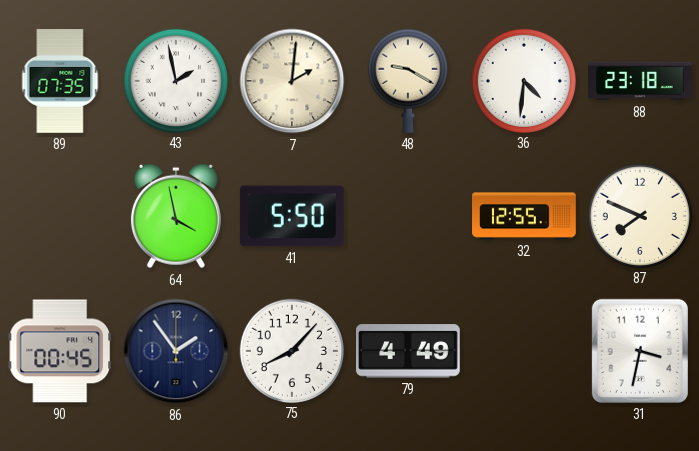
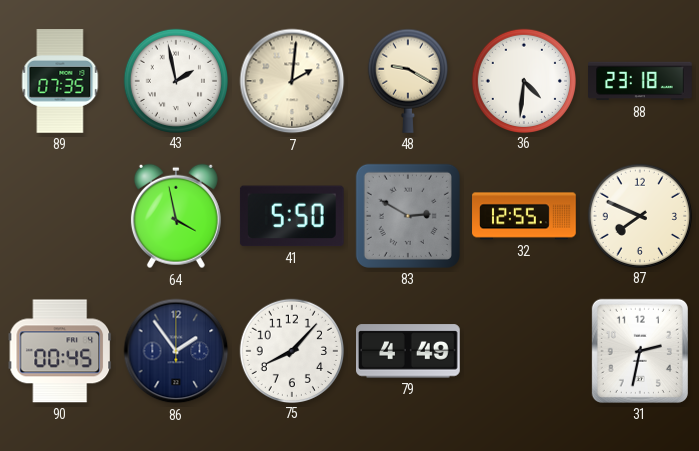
83: none -> 2:50
31: 3:32 -> 2:32
